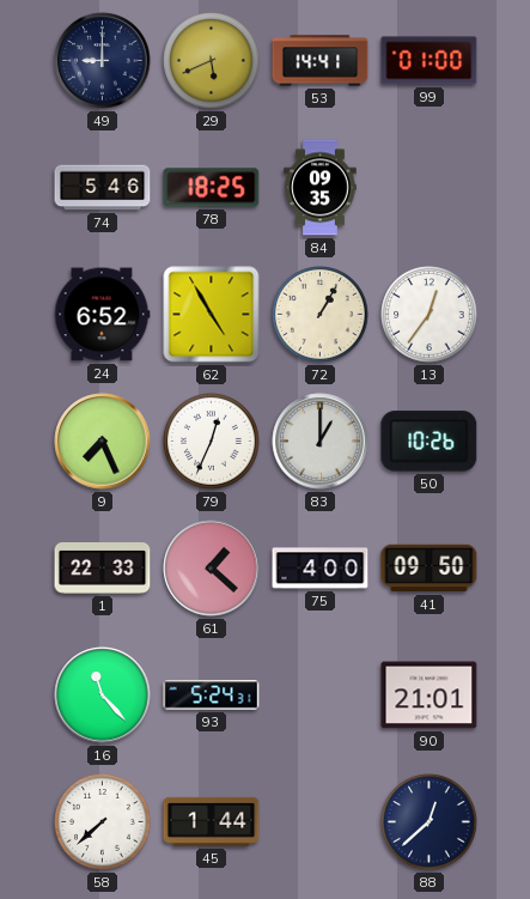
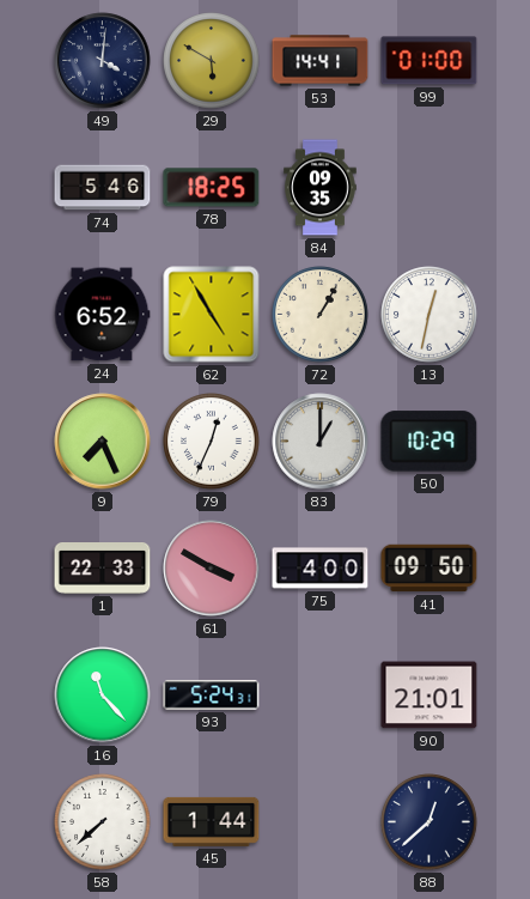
49: 9:00 -> 4:01
29: 5:41 -> 5:50
13: 12:36 -> 12:32
50: 10:26 -> 10:29
61: 1:22 -> 3:50
